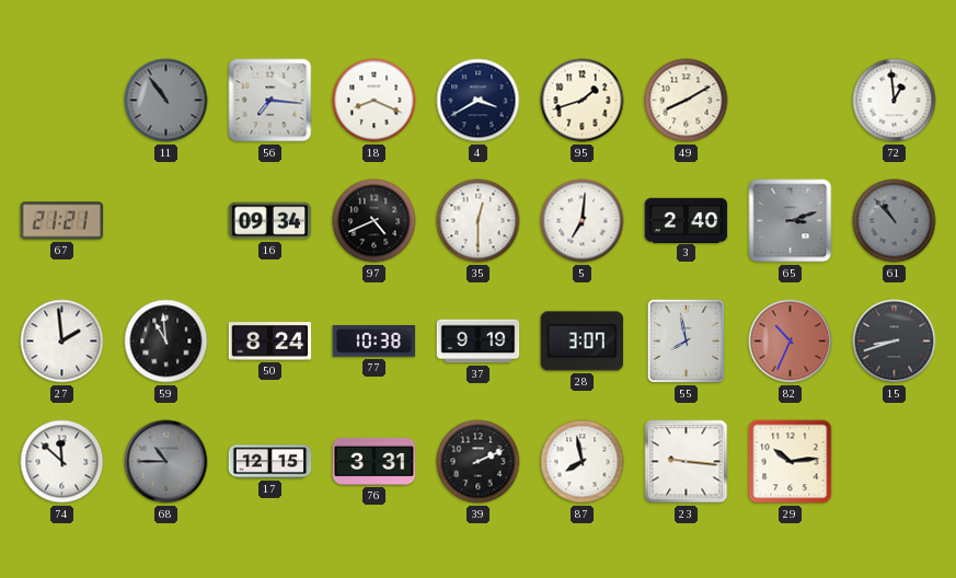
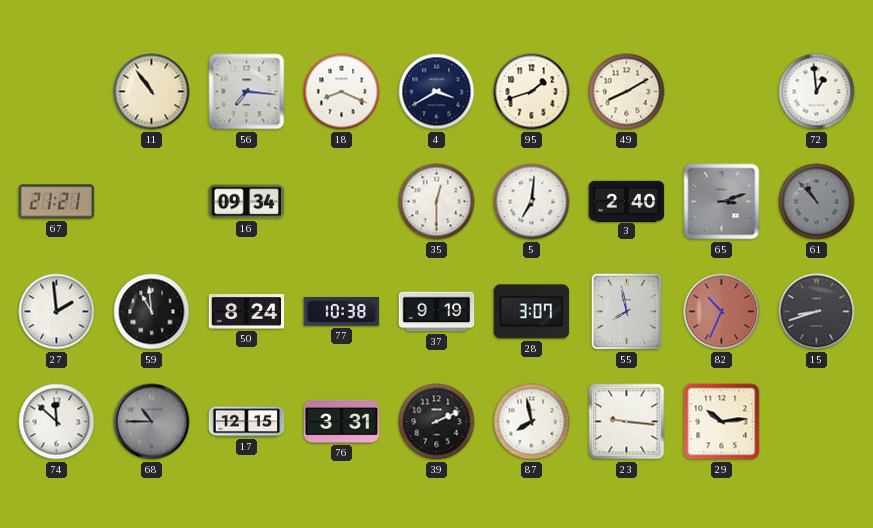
11 dial: grey -> cream
97: 4:41 -> none
